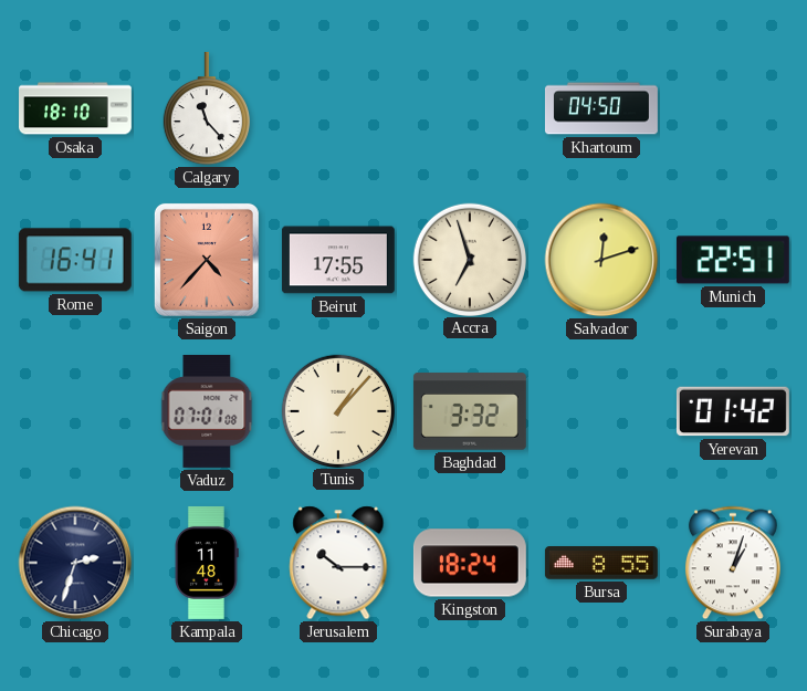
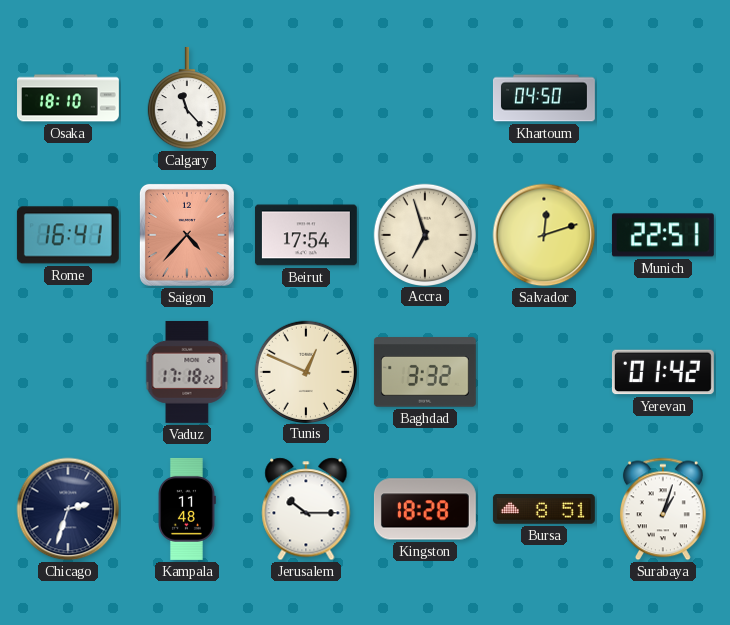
Beirut: 17:55 -> 17:54
Vaduz: 07:01 -> 17:18
Tunis: 1:07 -> 12:49
Kingston: 18:24 -> 18:28
Bursa: 8:55 -> 8:51
